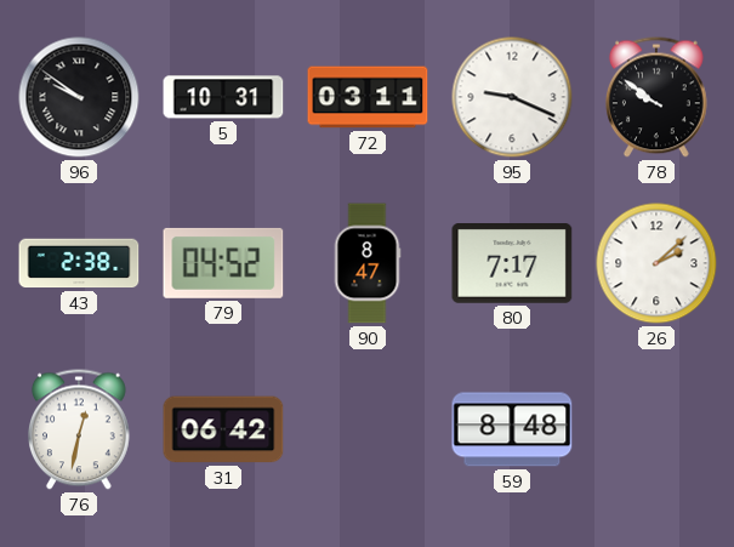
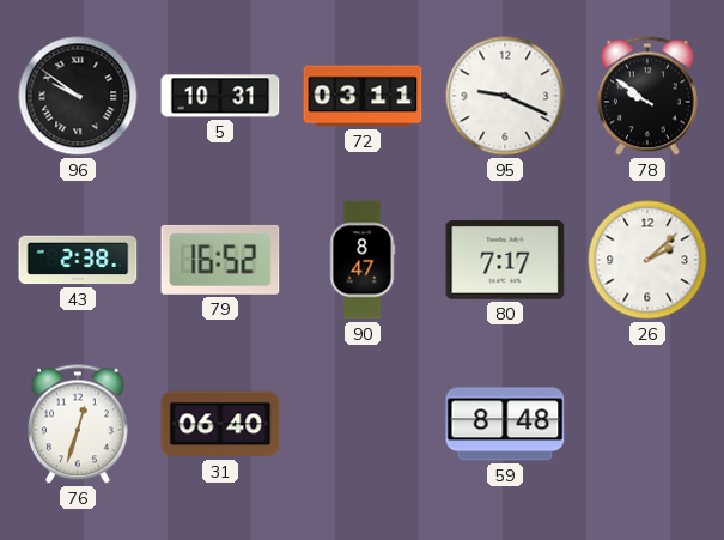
79: 04:52 -> 16:52
76: 12:32 -> 12:33
31: 06:42 -> 06:40
